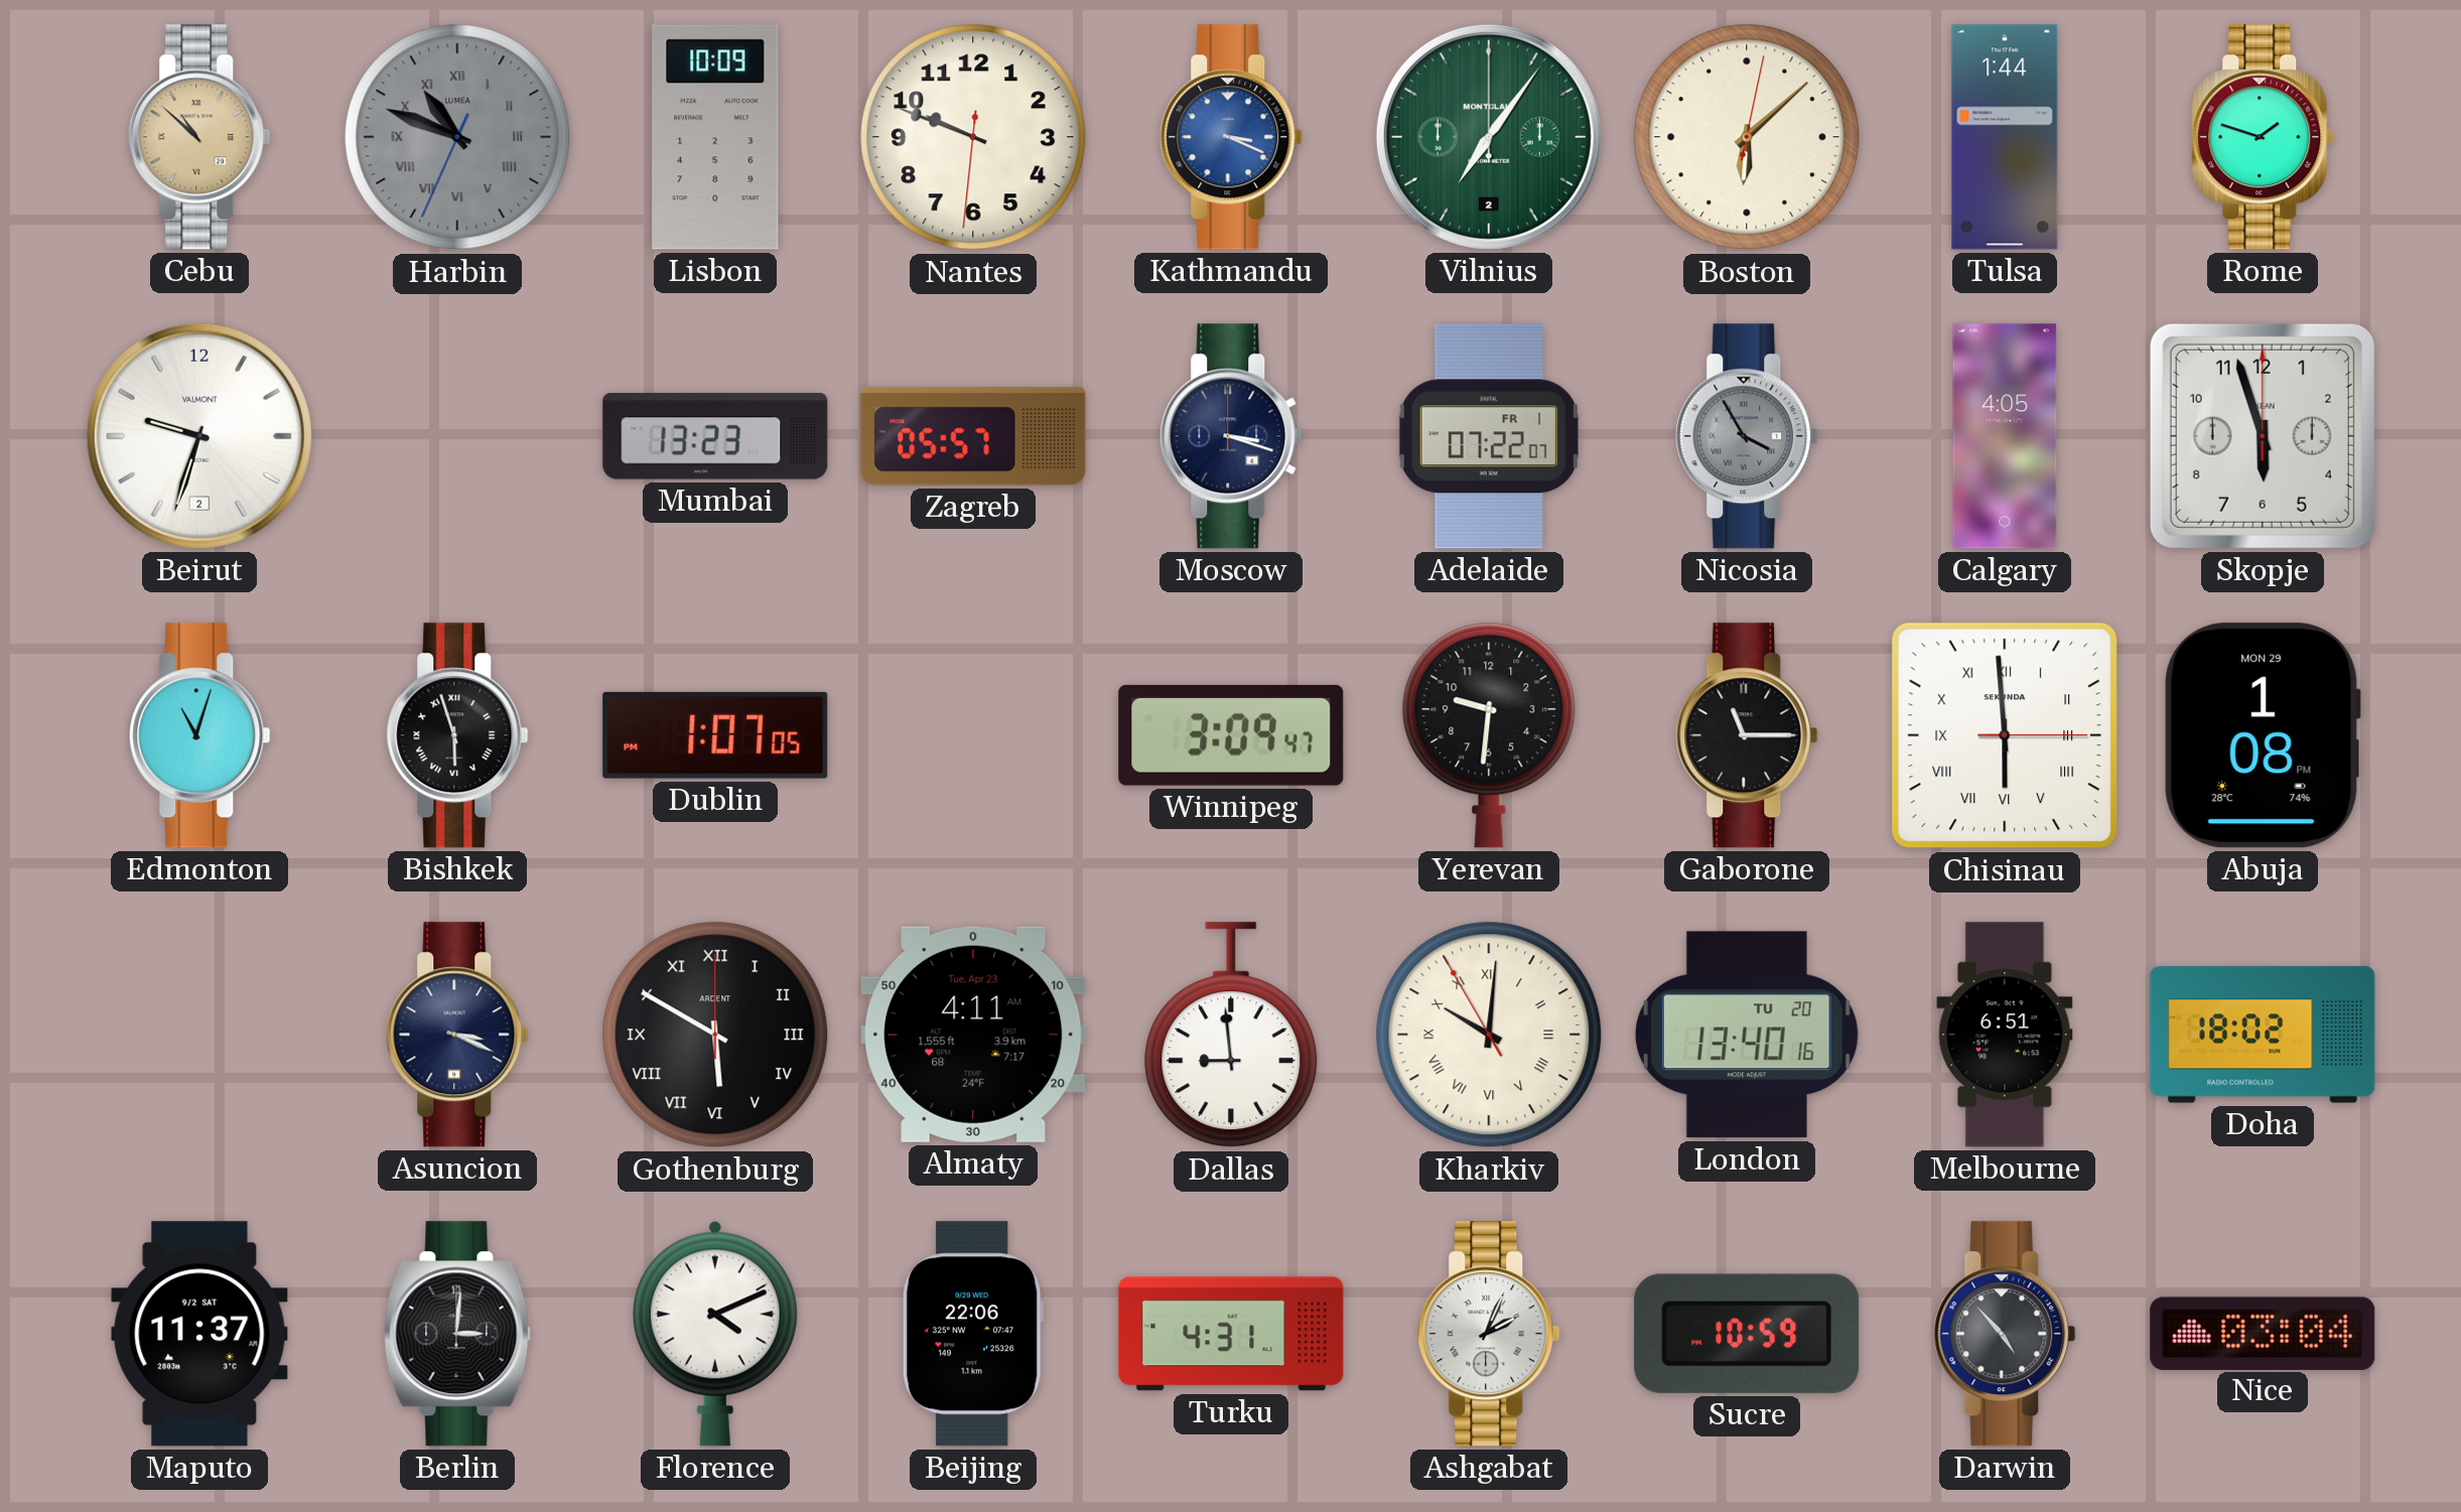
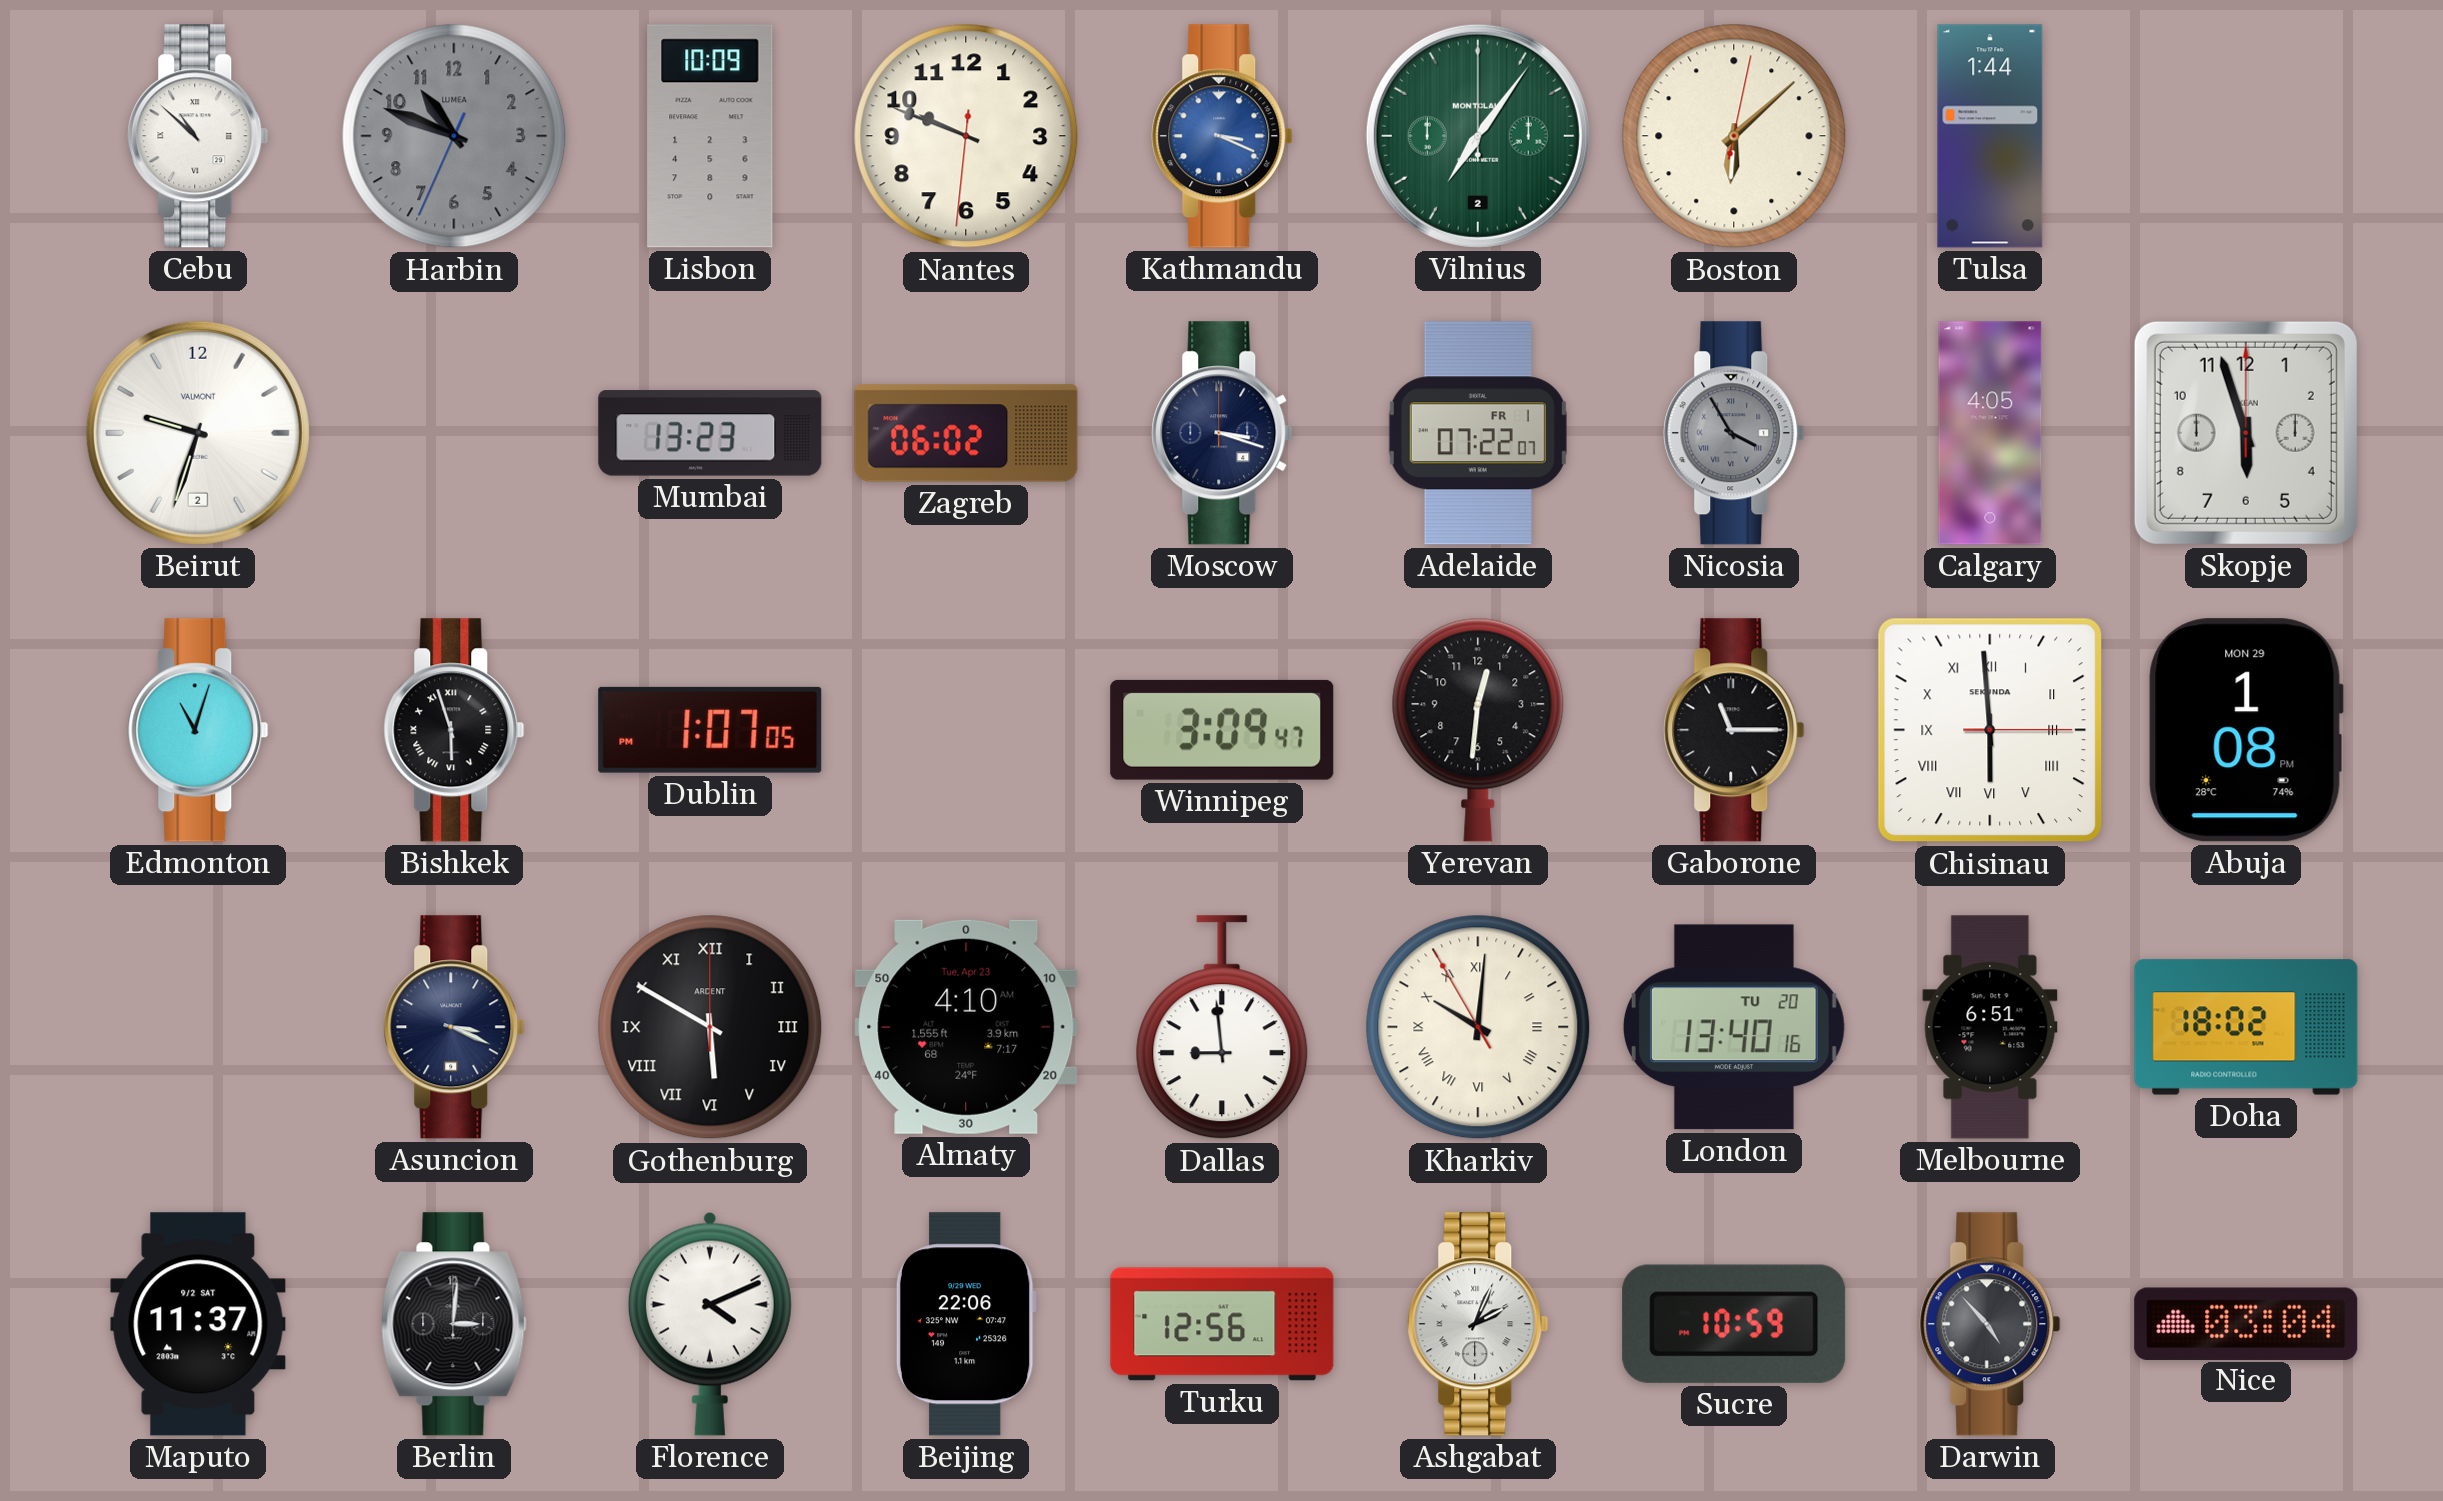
Cebu dial: champagne -> white
Harbin numerals: Roman -> Arabic
Rome: 1:48 -> none
Zagreb: 05:57 -> 06:02
Yerevan: 9:31 -> 12:31
Almaty: 4:11 -> 4:10
Turku: 4:31 -> 12:56
